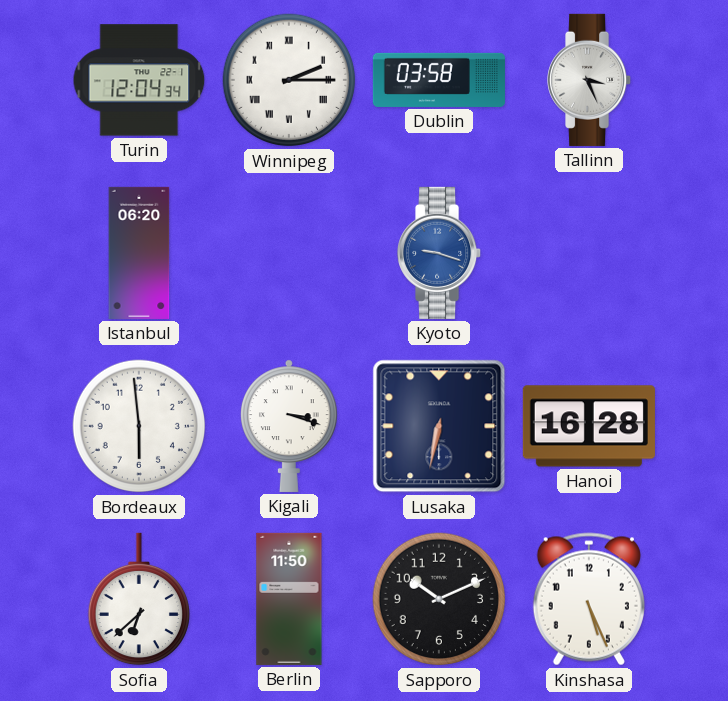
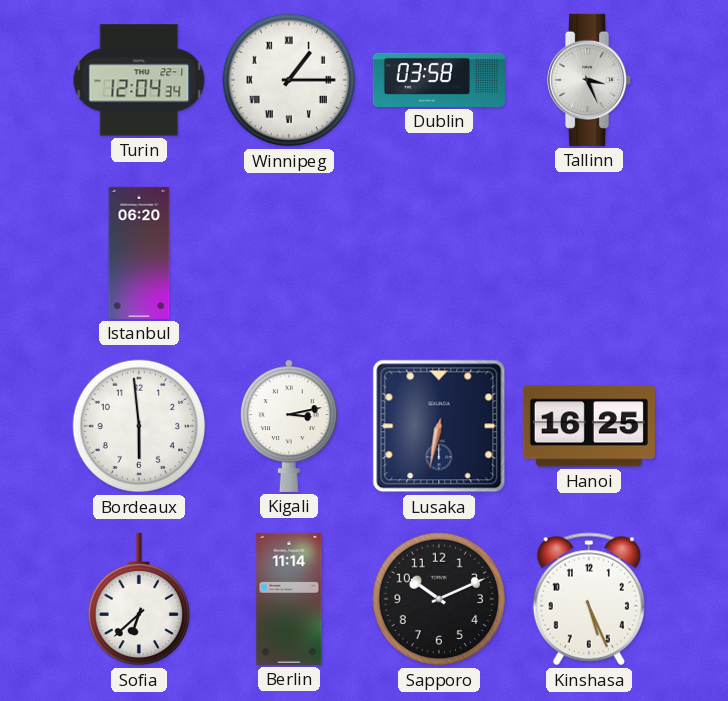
Winnipeg: 2:15 -> 1:15
Kyoto: 9:18 -> none
Kigali: 3:18 -> 3:13
Hanoi: 16:28 -> 16:25
Berlin: 11:50 -> 11:14
